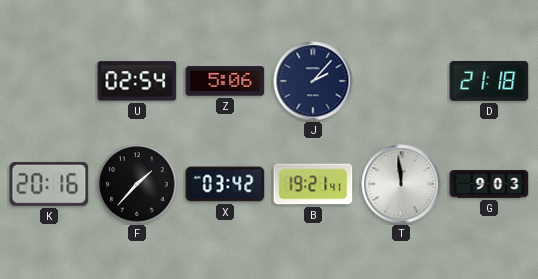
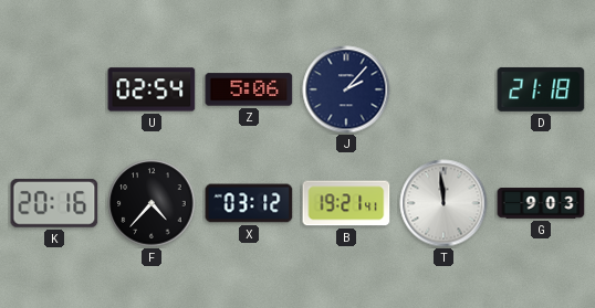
F: 1:37 -> 4:37
X: 03:42 -> 03:12
